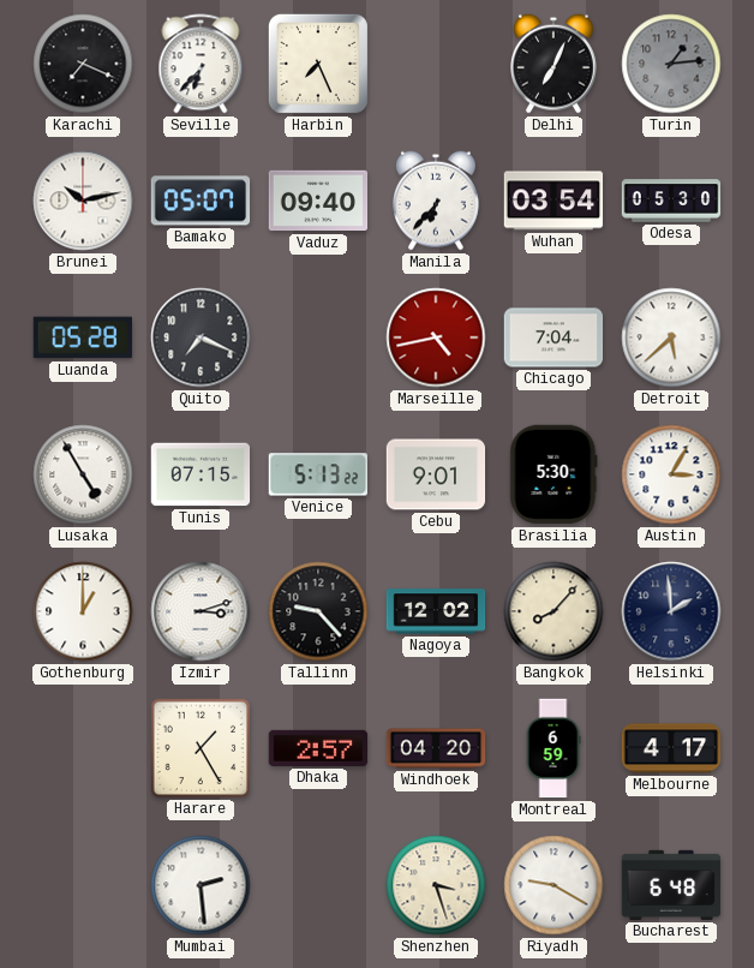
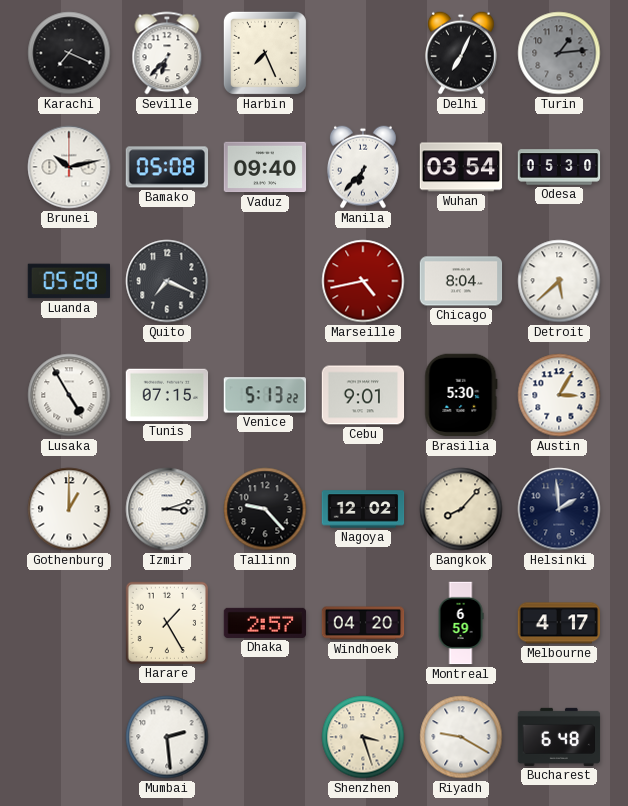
Bamako: 05:07 -> 05:08
Chicago: 7:04 -> 8:04
